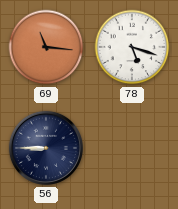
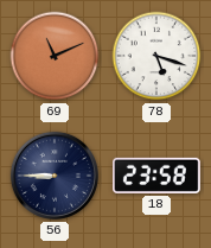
69: 11:16 -> 11:11
18: none -> 23:58
